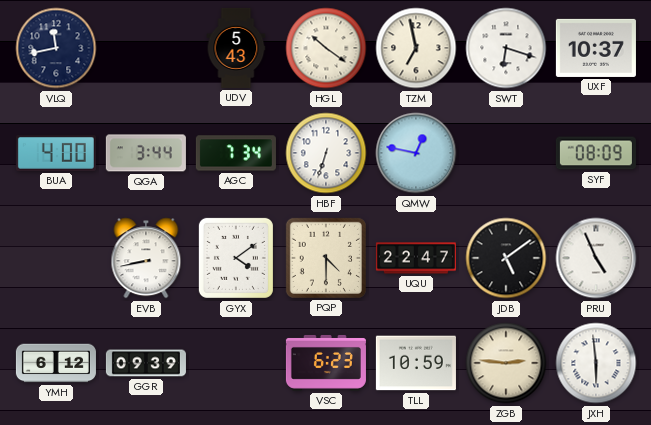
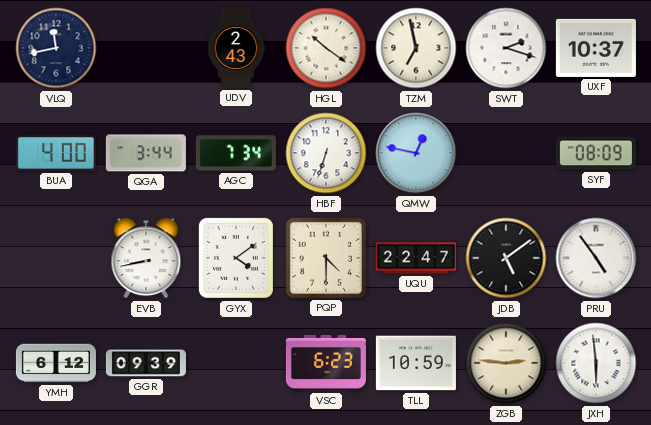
UDV: 5:43 -> 2:43
SWT: 6:18 -> 2:18
PRU: 4:56 -> 4:54
